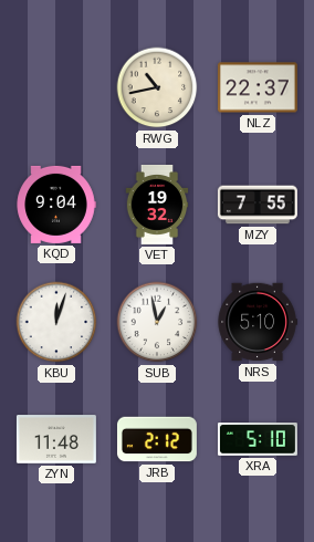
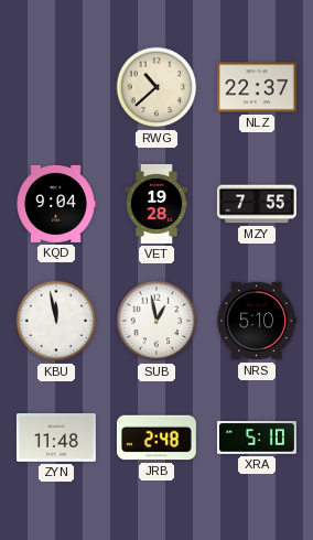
RWG: 10:43 -> 10:38
VET: 19:32 -> 19:28
KBU: 12:03 -> 11:58
JRB: 2:12 -> 2:48
